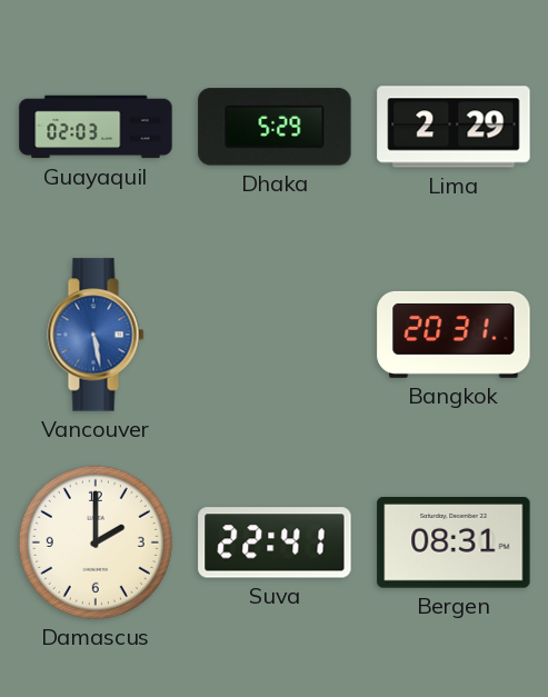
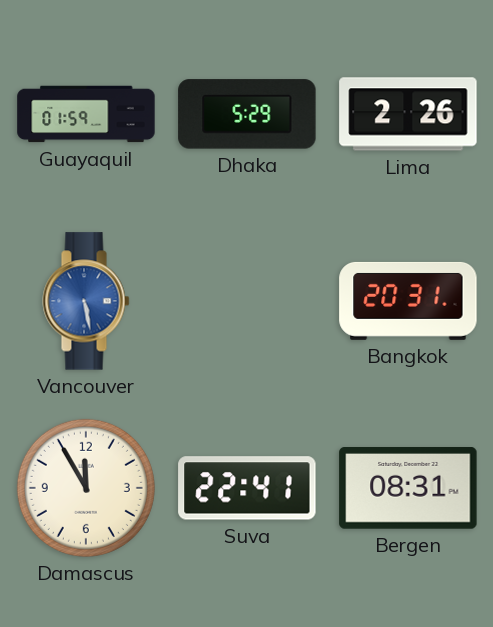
Guayaquil: 02:03 -> 01:59
Lima: 2:29 -> 2:26
Damascus: 2:00 -> 11:55
